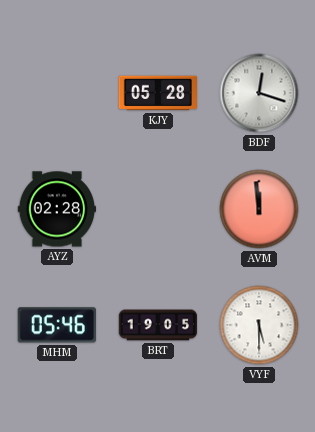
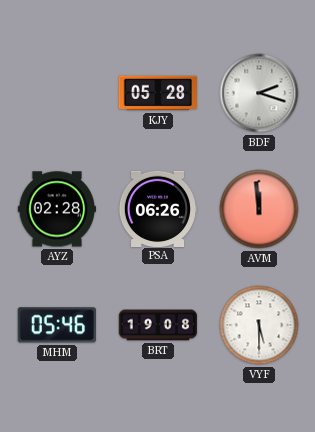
BDF: 12:18 -> 2:18
PSA: none -> 06:26
BRT: 19:05 -> 19:08
